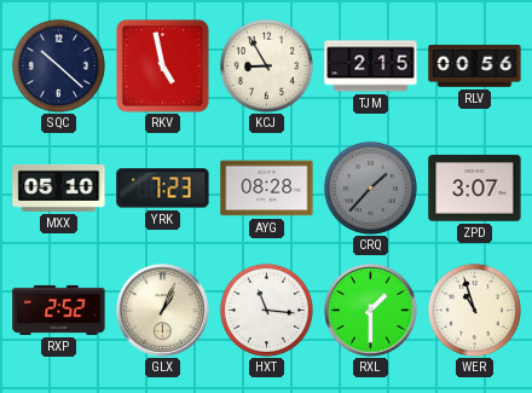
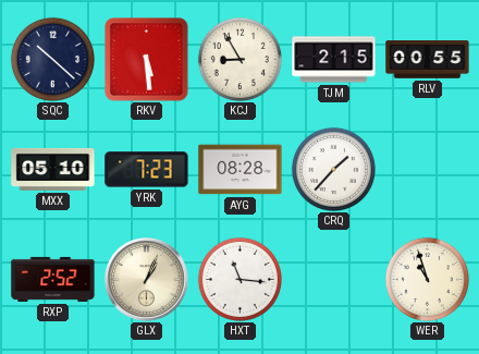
RKV: 4:58 -> 5:29
RLV: 00:56 -> 00:55
CRQ dial: grey -> white
ZPD: 3:07 -> none
RXL: 1:30 -> none
